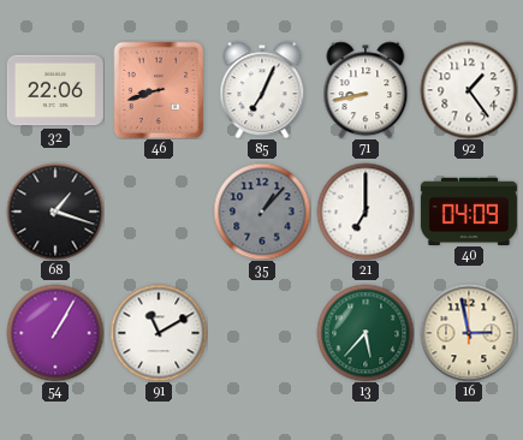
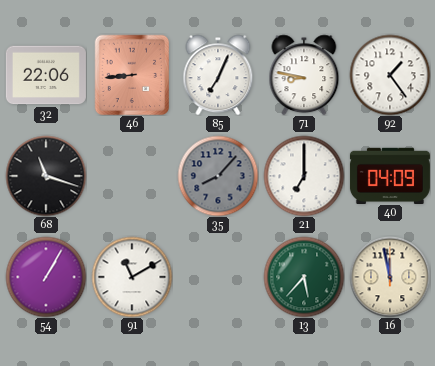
46: 8:42 -> 8:44
71: 8:43 -> 8:47
68: 1:18 -> 11:18
35: 1:07 -> 8:07
16: 2:58 -> 11:58
